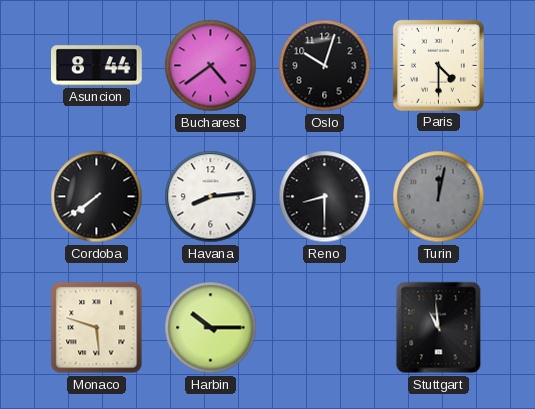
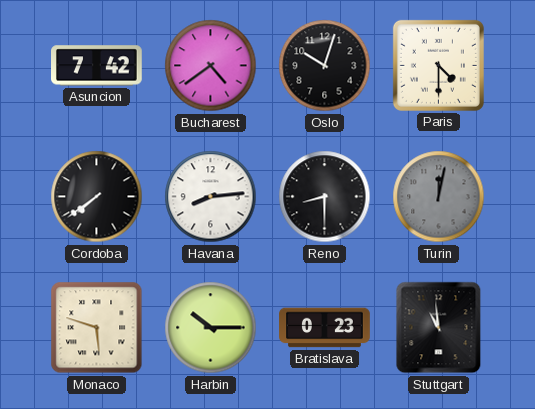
Asuncion: 8:44 -> 7:42
Bratislava: none -> 0:23
